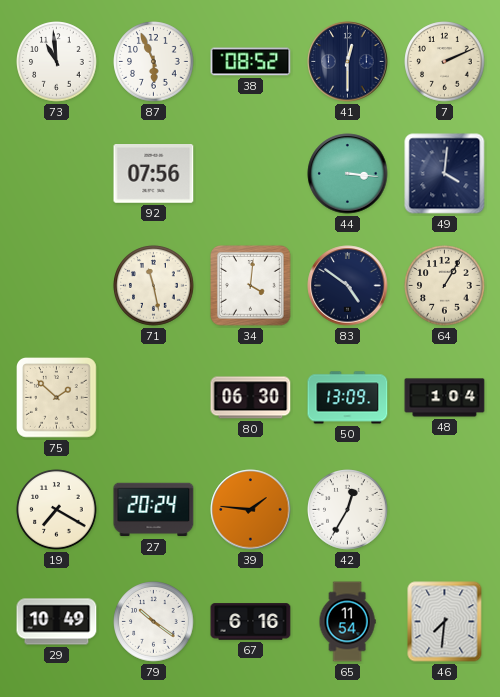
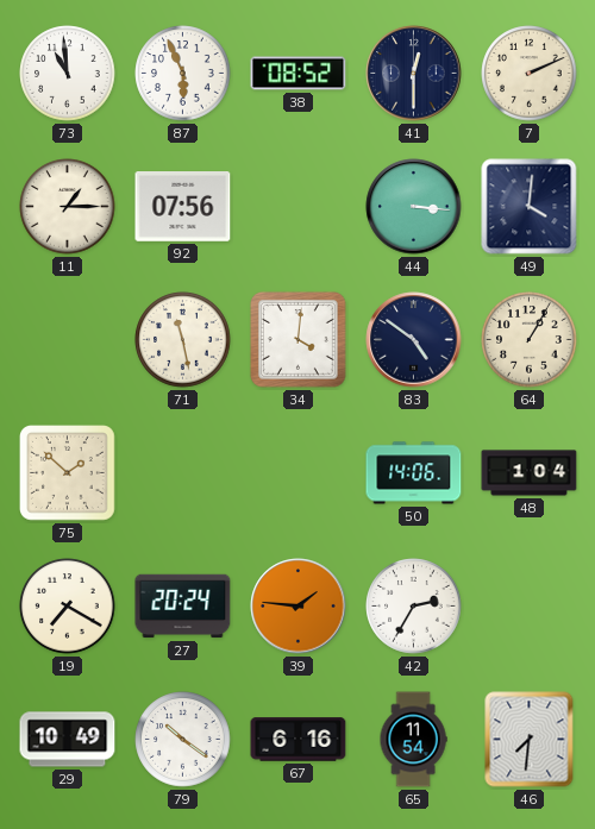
11: none -> 1:15
80: 06:30 -> none
50: 13:09 -> 14:06
42: 12:35 -> 2:35
